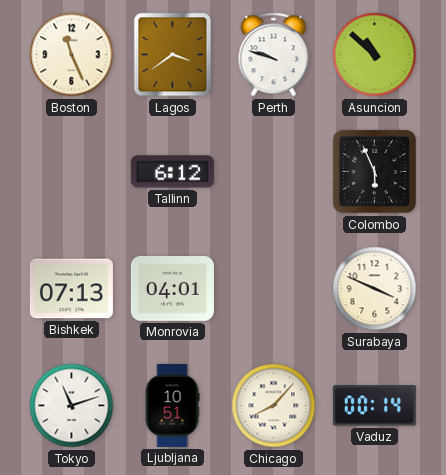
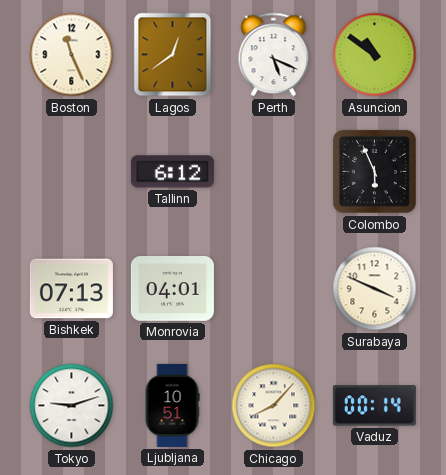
Lagos: 3:39 -> 12:39
Perth: 9:48 -> 5:19
Asuncion: 10:52 -> 10:51
Tokyo: 11:12 -> 9:12
